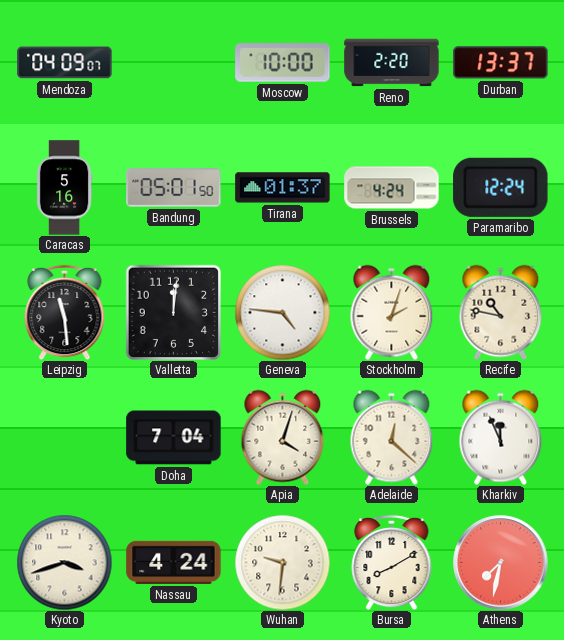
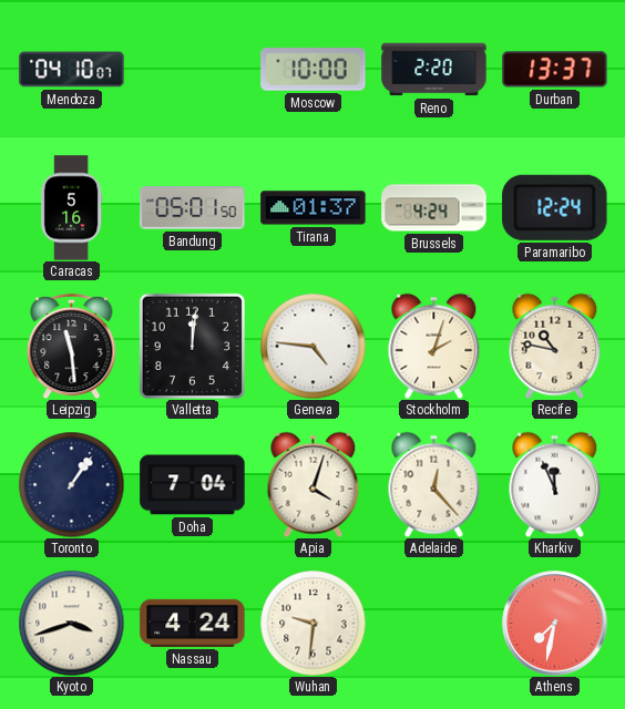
Mendoza: 04:09 -> 04:10
Toronto: none -> 1:06
Adelaide: 12:22 -> 12:23
Bursa: 8:10 -> none
